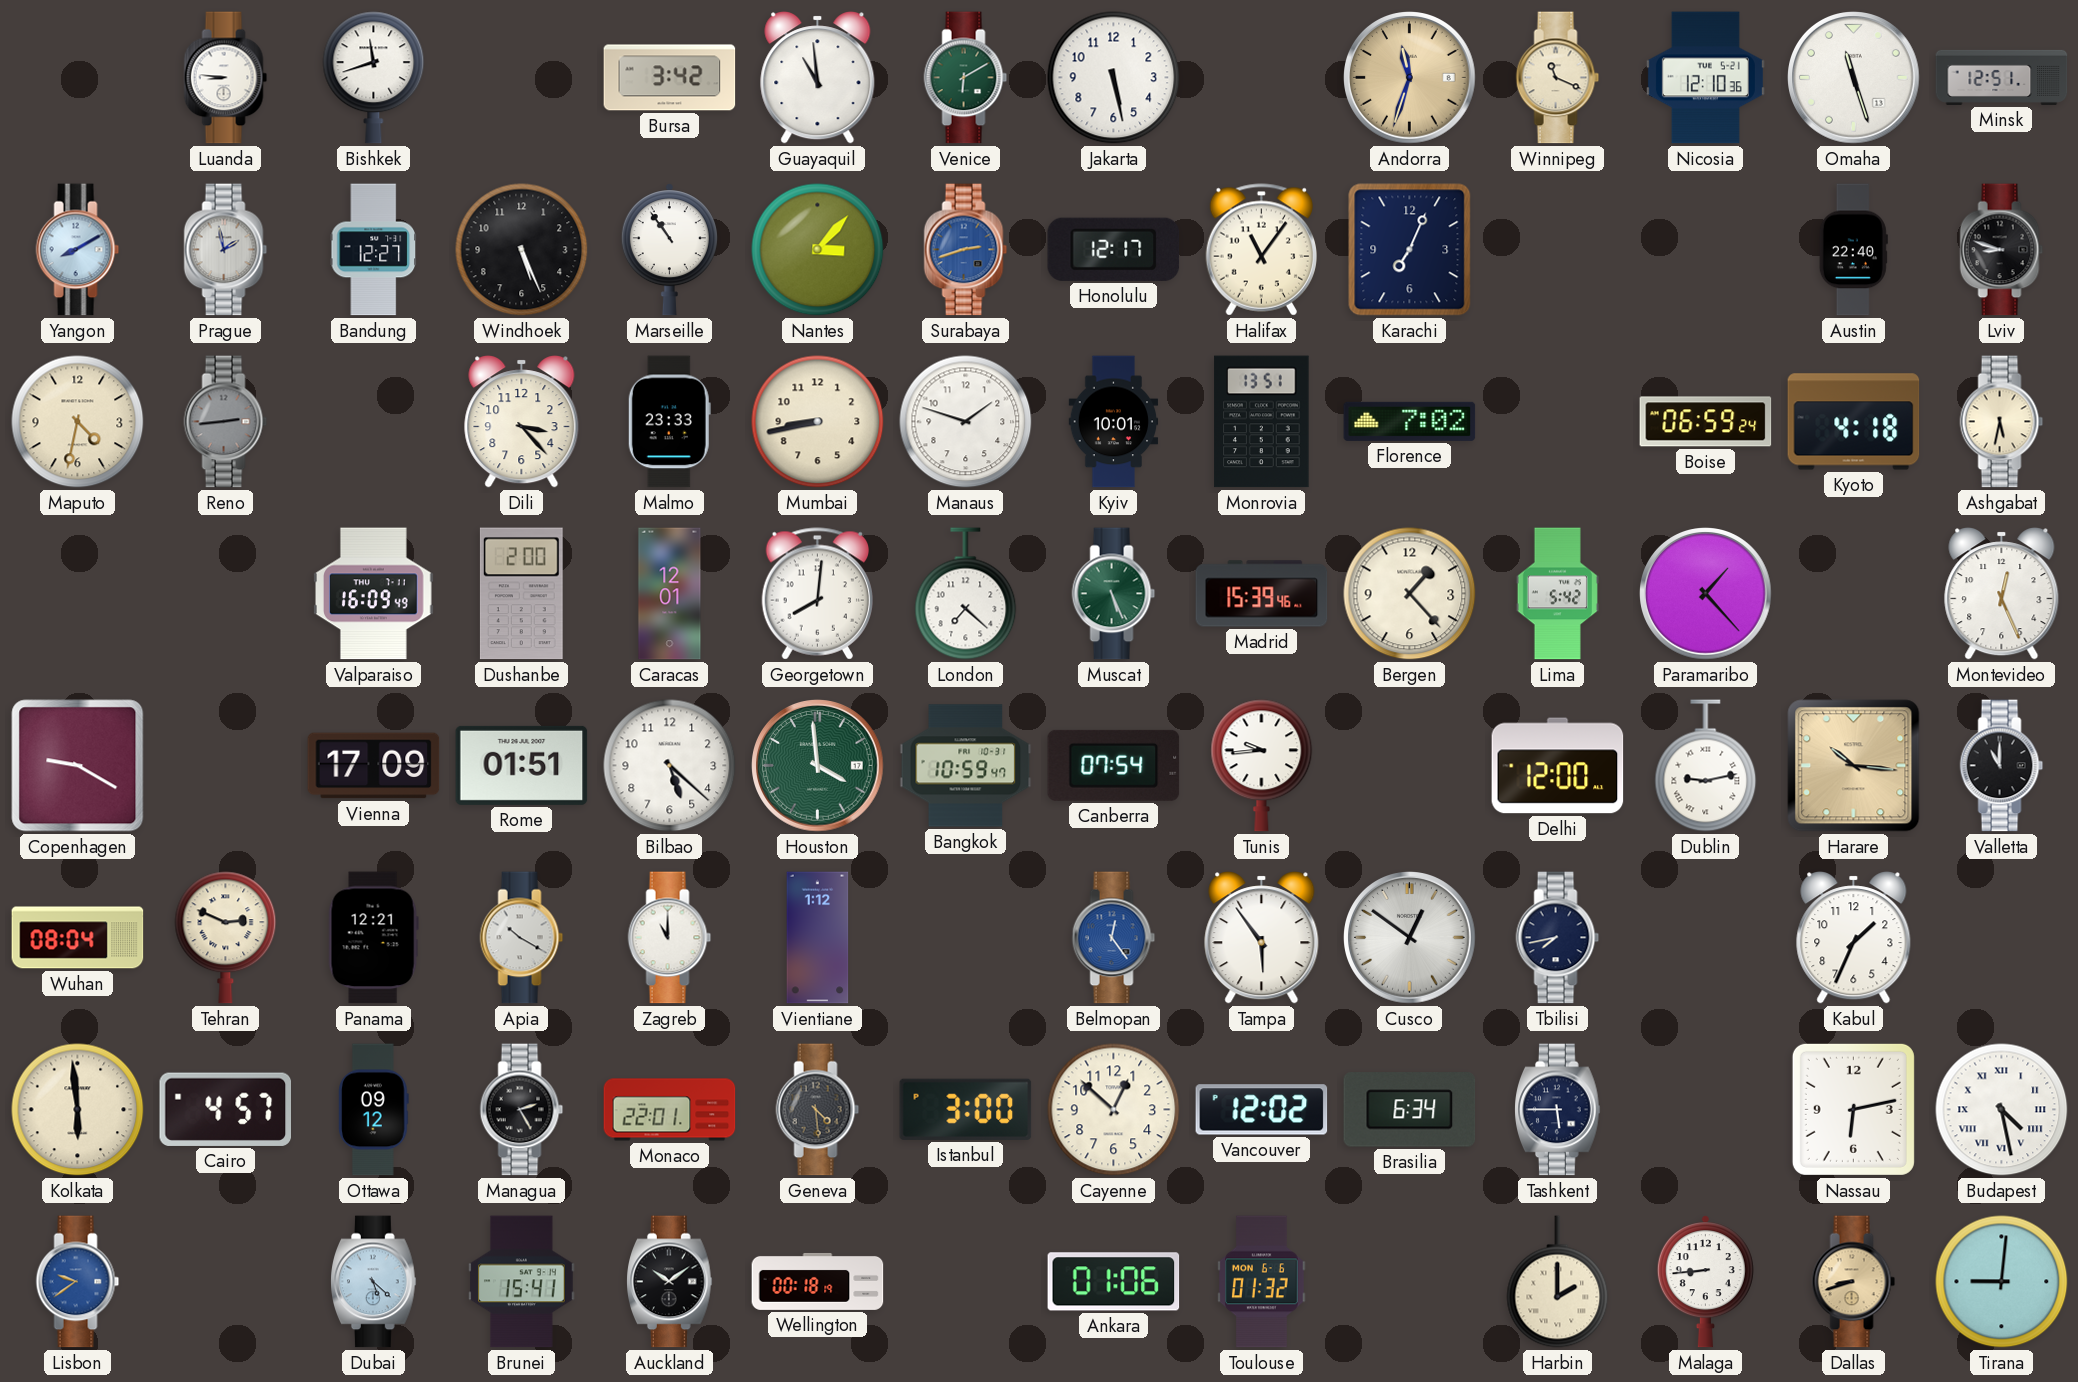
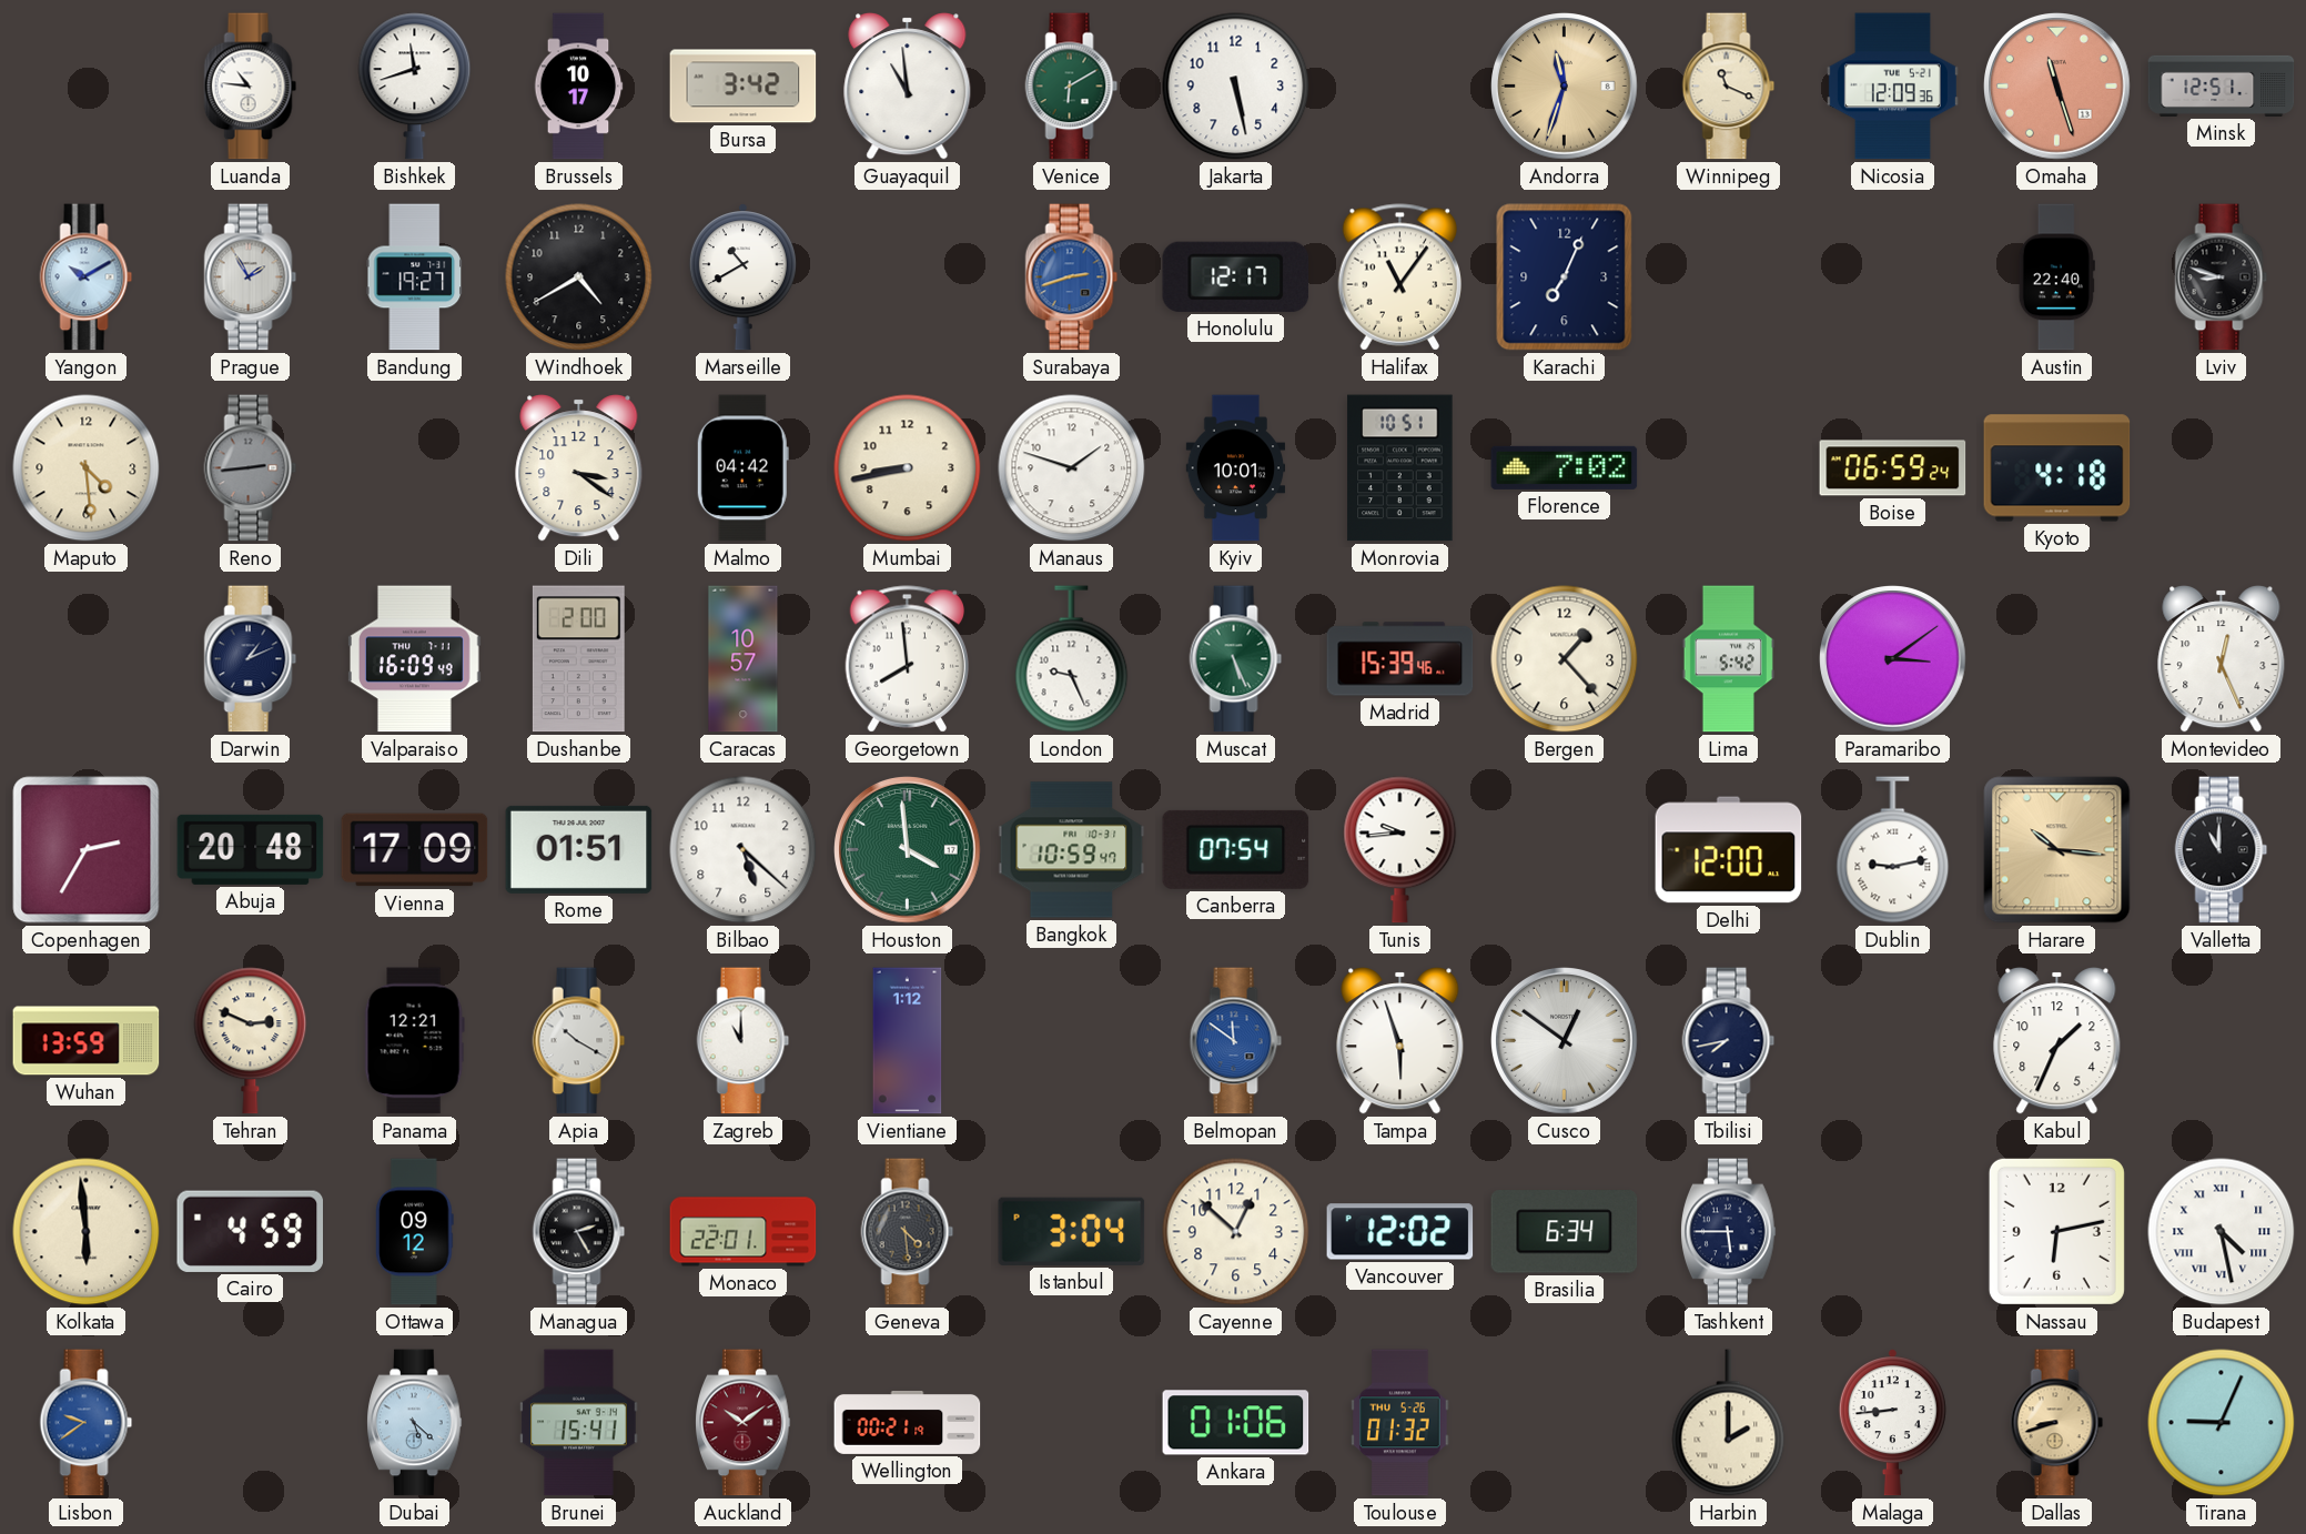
Luanda: 8:46 -> 10:46
Brussels: none -> 10:17
Nicosia: 12:10 -> 12:09
Omaha dial: white -> salmon
Yangon: 8:10 -> 10:10
Prague: 1:58 -> 1:55
Bandung: 12:27 -> 19:27
Windhoek: 5:26 -> 4:40
Marseille: 10:54 -> 10:40
Nantes: 3:07 -> none
Maputo: 4:32 -> 4:29
Dili: 3:23 -> 3:21
Malmo: 23:33 -> 04:42
Monrovia: 13:51 -> 10:51
Ashgabat: 5:32 -> none
Darwin: none -> 1:11
Caracas: 12:01 -> 10:57
Georgetown: 8:01 -> 7:59
London: 7:22 -> 9:26
Paramaribo: 1:23 -> 3:09
Copenhagen: 9:20 -> 2:35
Abuja: none -> 20:48
Wuhan: 08:04 -> 13:59
Belmopan: 12:24 -> 11:51
Tampa: 5:54 -> 5:57
Cairo: 4:57 -> 4:59
Istanbul: 3:00 -> 3:04
Auckland dial: black -> burgundy
Wellington: 00:18 -> 00:21
Toulouse date: MON 6-6 -> THU 5-26
Tirana: 9:01 -> 9:04
